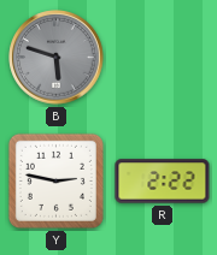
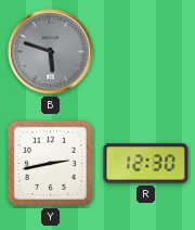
Y: 2:47 -> 2:43
R: 2:22 -> 12:30
